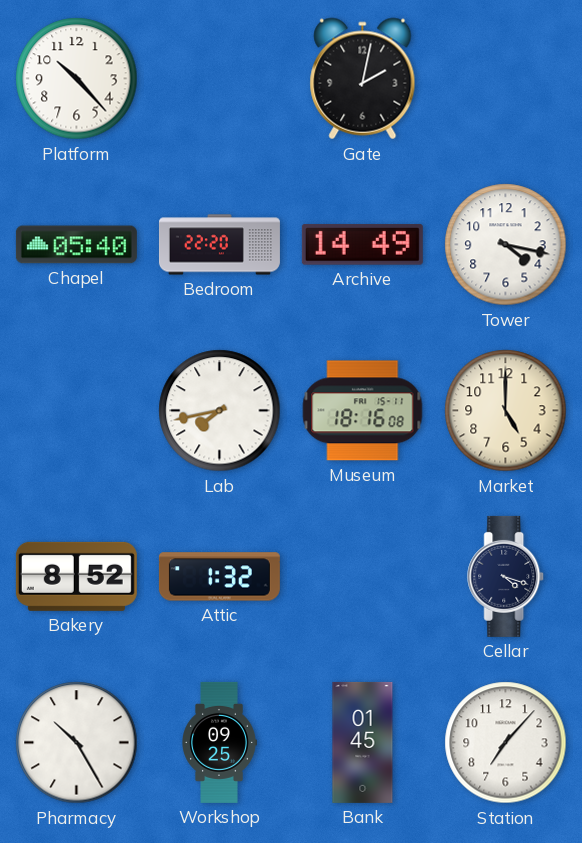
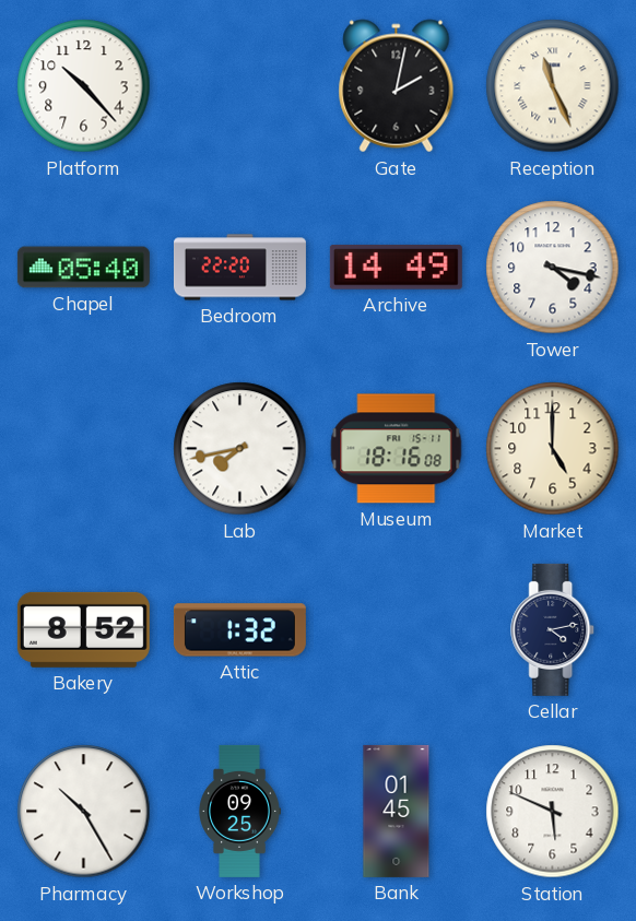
Reception: none -> 11:26
Cellar: 4:18 -> 4:13
Station: 7:07 -> 5:49
